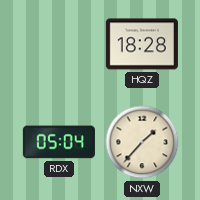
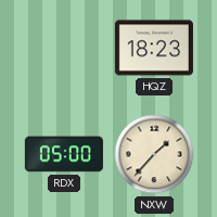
HQZ: 18:28 -> 18:23
RDX: 05:04 -> 05:00
